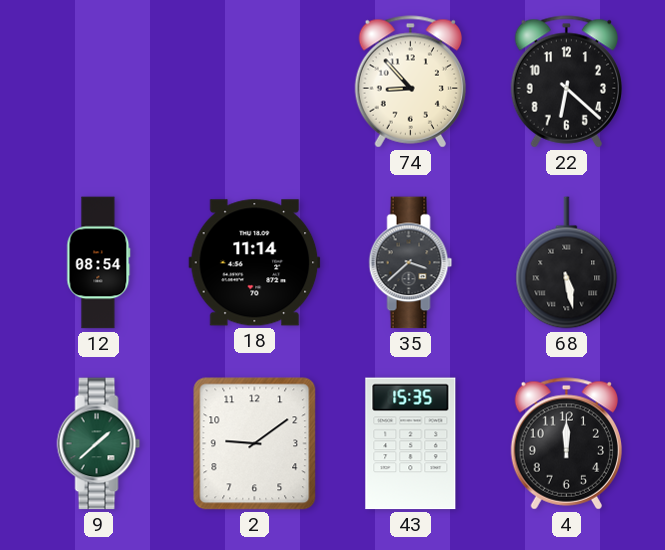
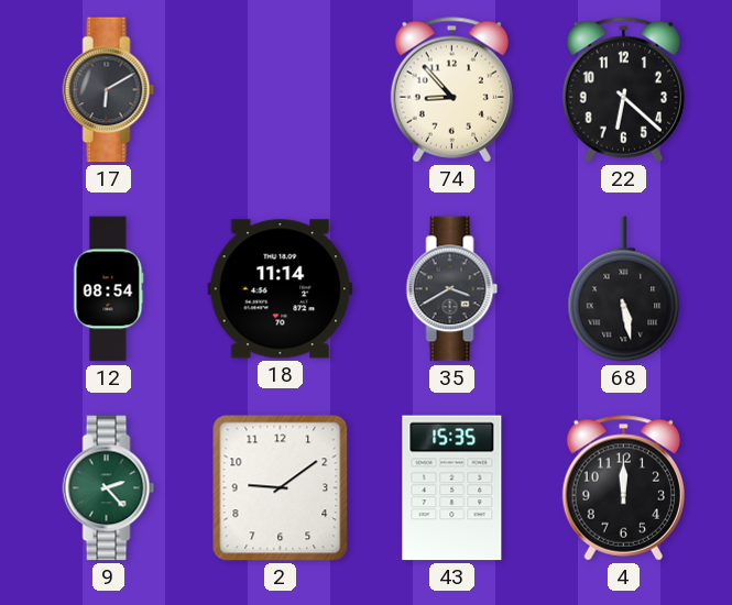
17: none -> 6:10
35: 3:38 -> 3:40
9: 1:38 -> 2:23
